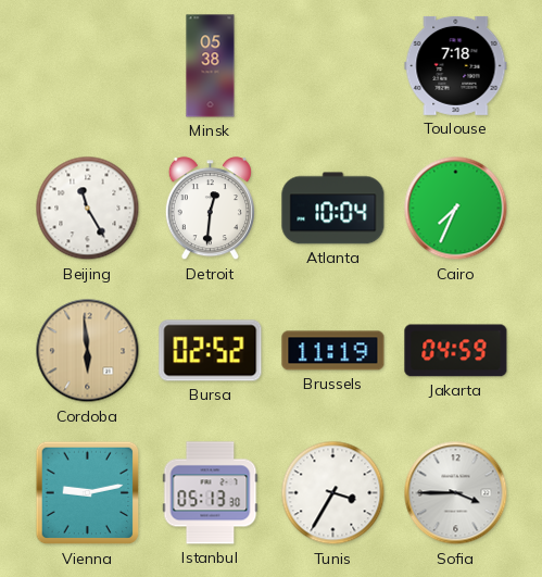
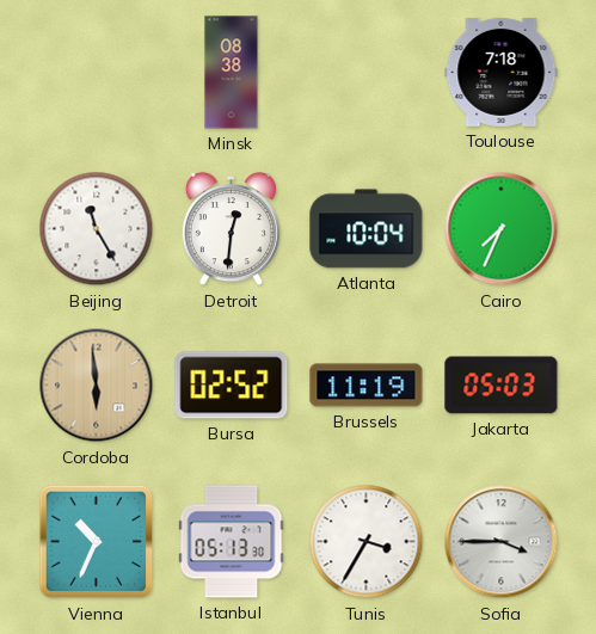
Minsk: 05:38 -> 08:38
Jakarta: 04:59 -> 05:03
Vienna: 9:13 -> 10:34
